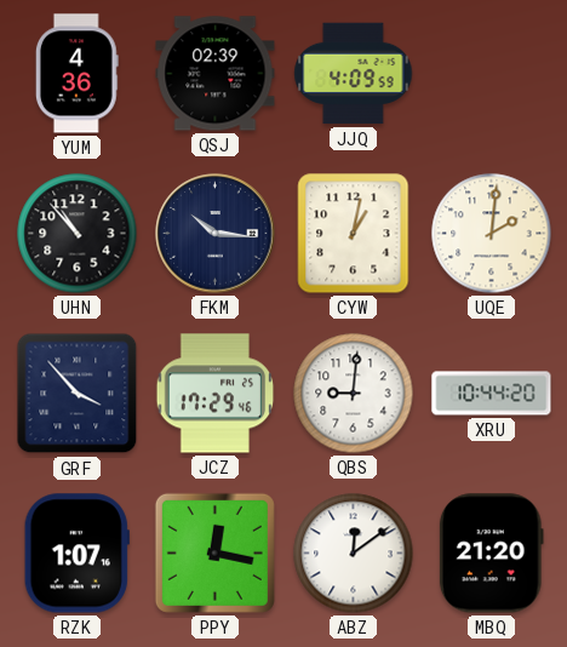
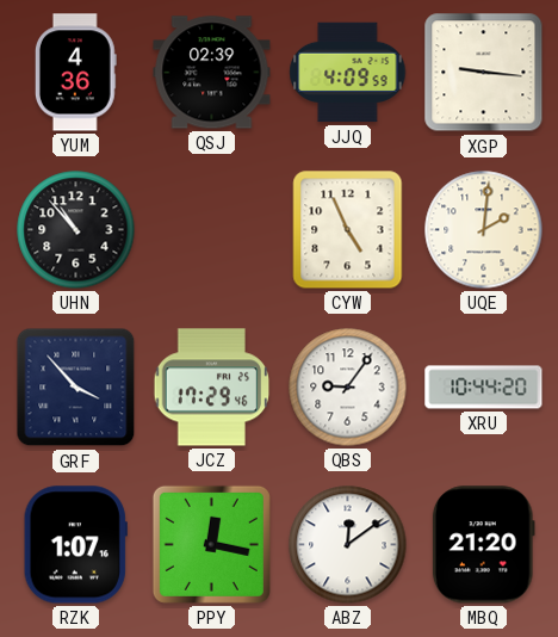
XGP: none -> 9:16
FKM: 10:16 -> none
CYW: 1:02 -> 4:56
QBS: 9:01 -> 9:06
